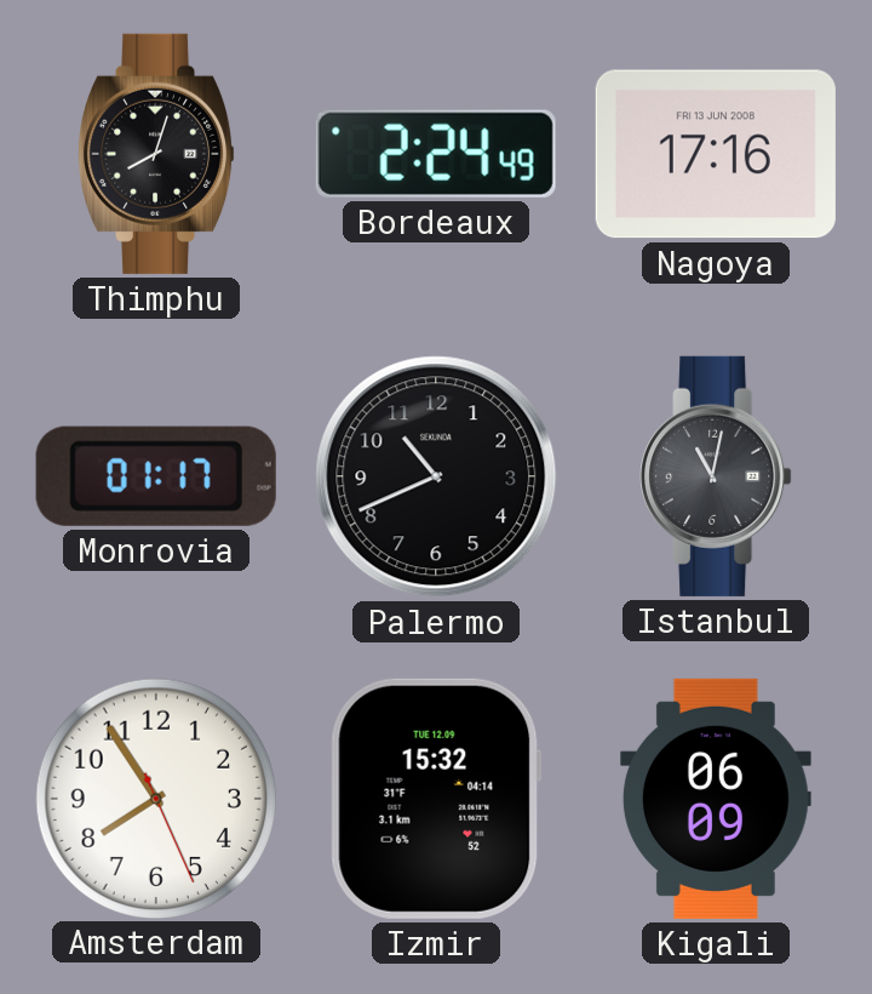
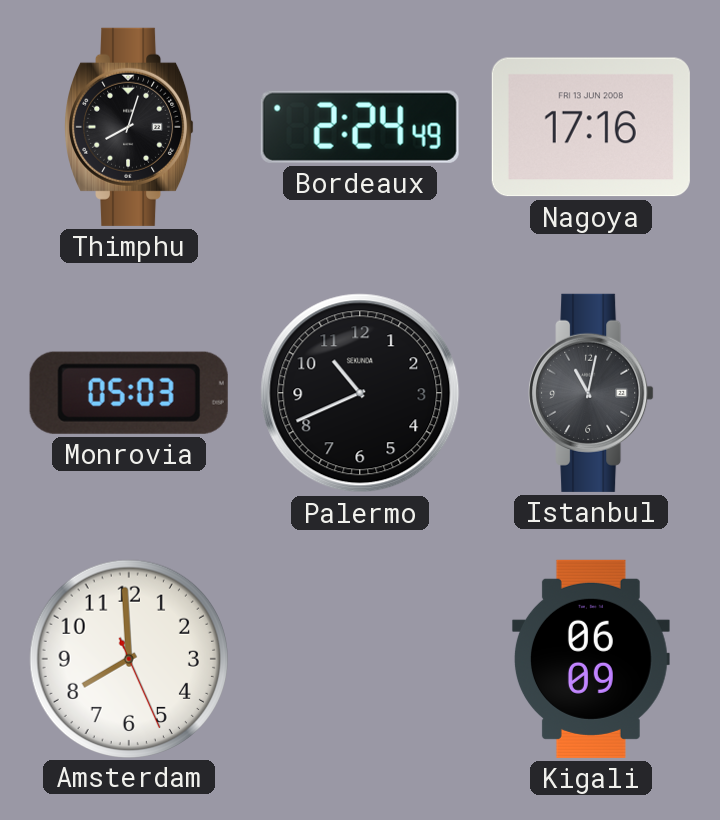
Monrovia: 01:17 -> 05:03
Amsterdam: 7:54 -> 7:59
Izmir: 15:32 -> none
